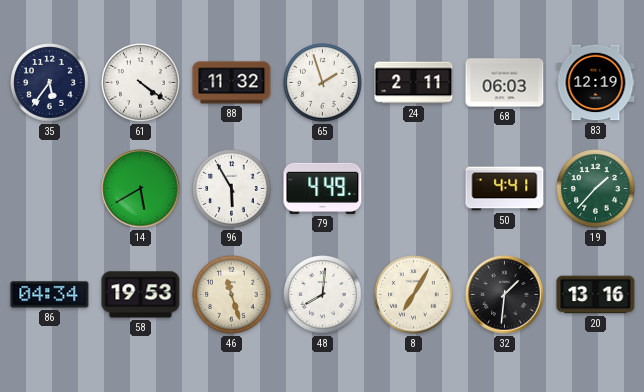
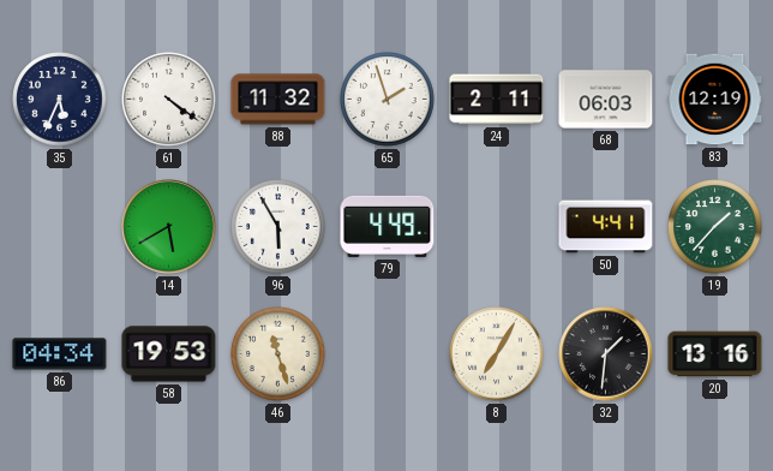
35: 5:36 -> 5:34
48: 8:01 -> none
